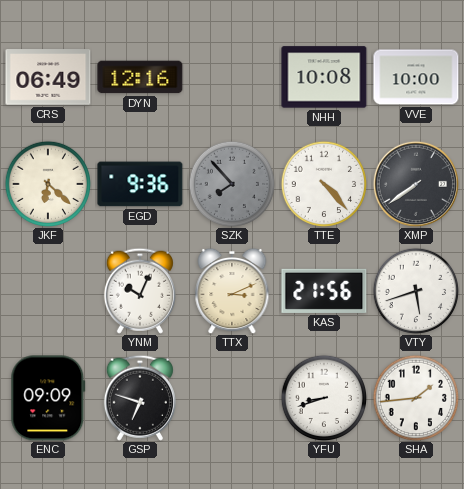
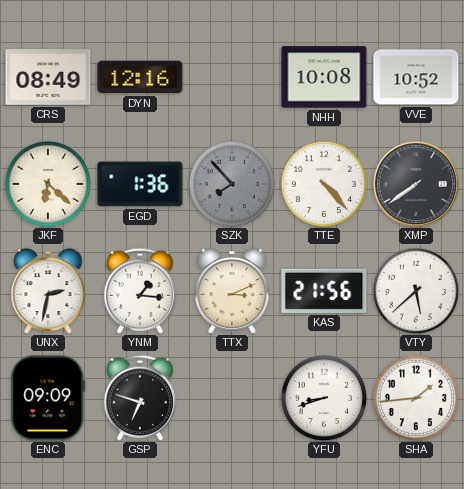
CRS: 06:49 -> 08:49
VVE: 10:00 -> 10:52
EGD: 9:36 -> 1:36
UNX: none -> 2:32
YNM: 10:04 -> 1:16
VTY: 5:42 -> 5:38
